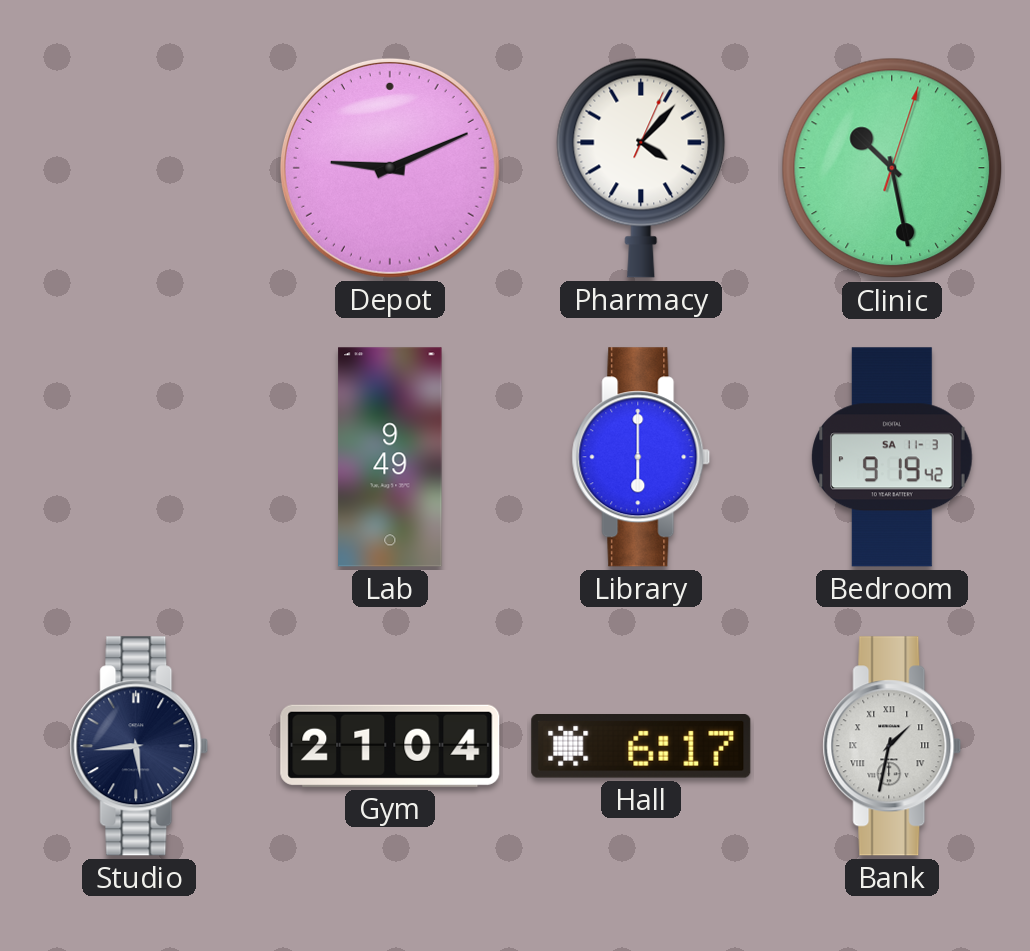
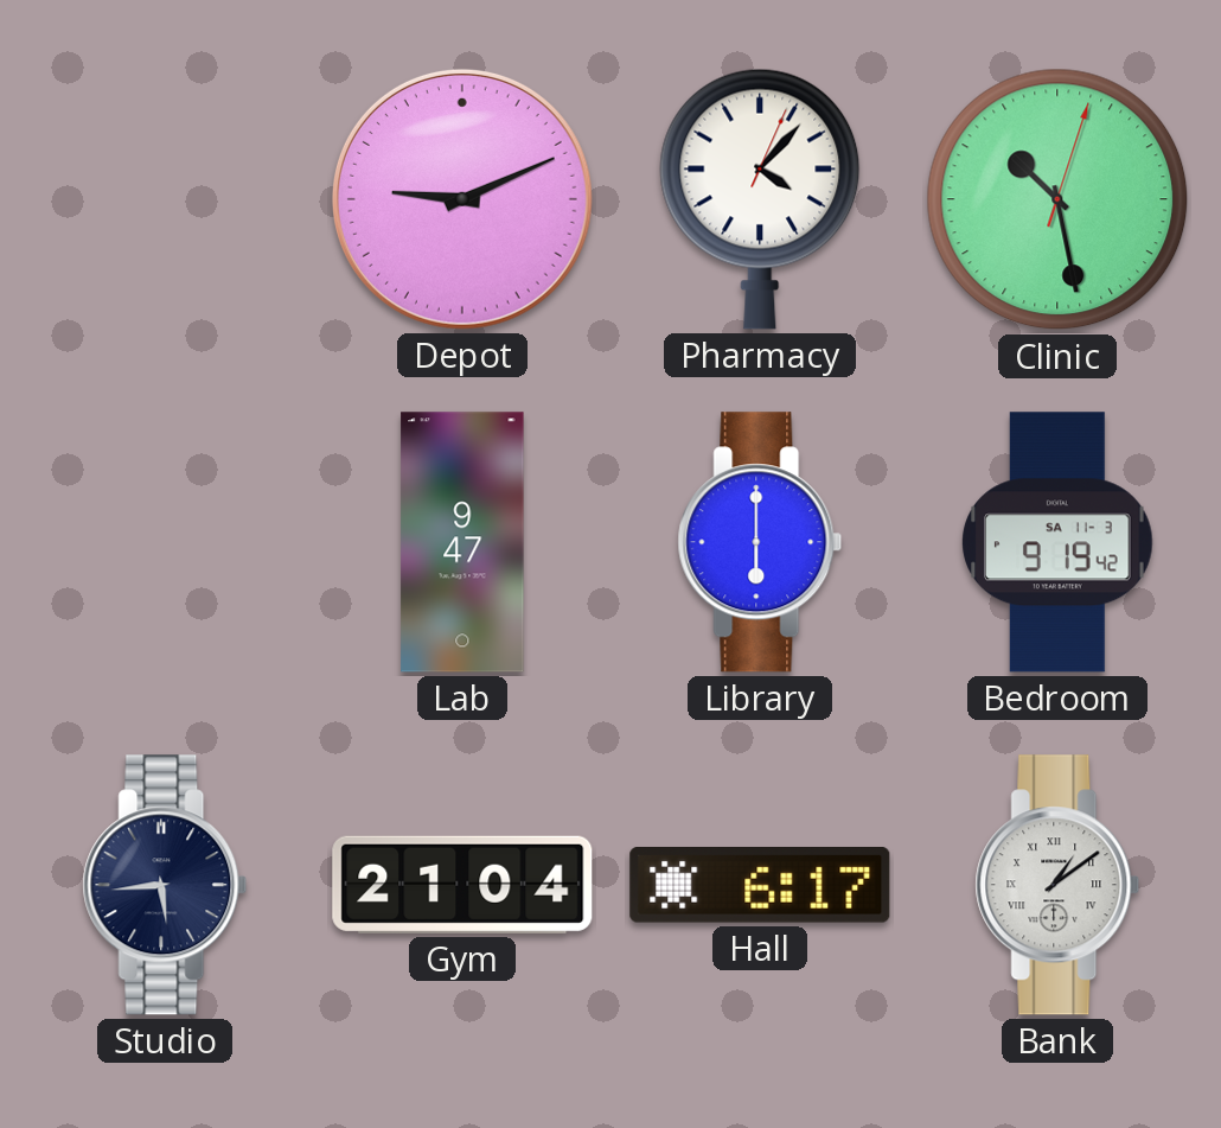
Lab: 9:49 -> 9:47
Bank: 1:32 -> 1:09
